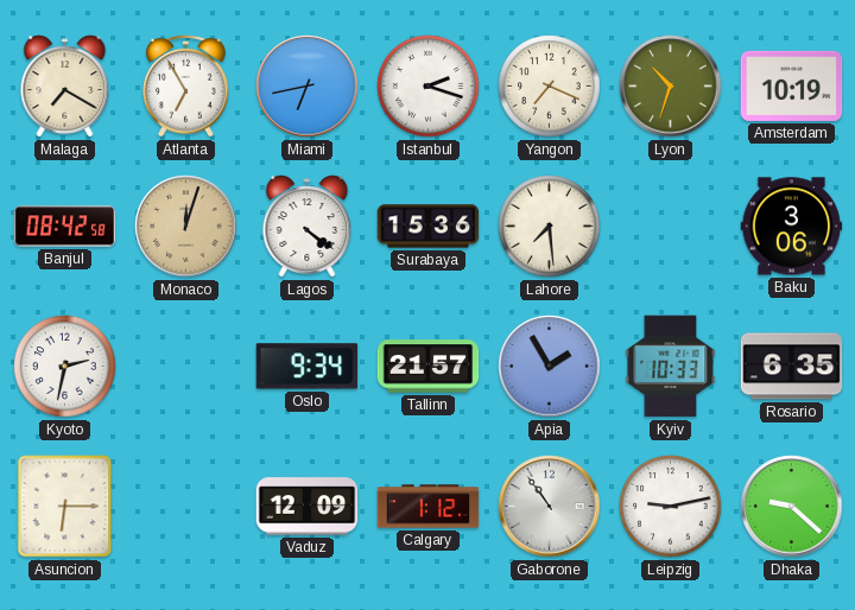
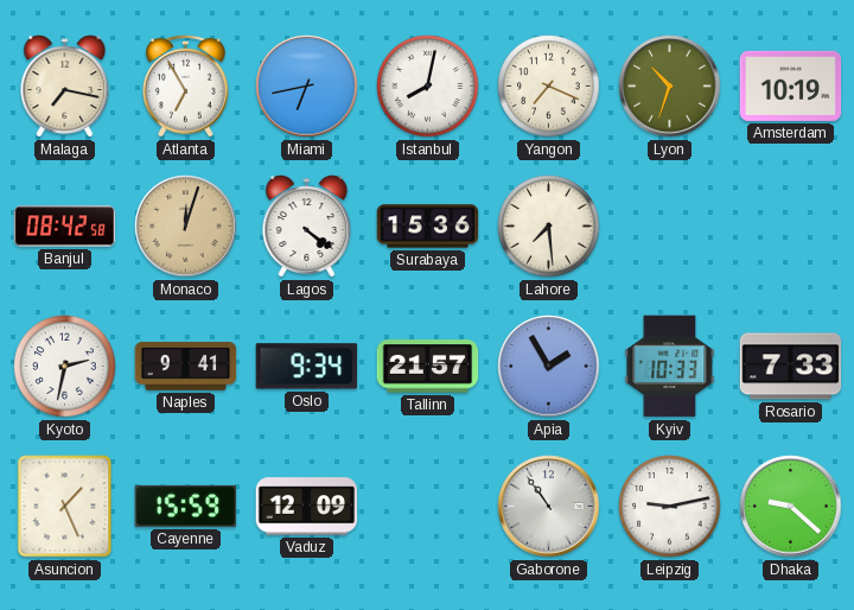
Malaga: 7:20 -> 7:17
Istanbul: 2:18 -> 8:02
Baku: 3:06 -> none
Naples: none -> 9:41
Rosario: 6:35 -> 7:33
Asuncion: 6:15 -> 1:26
Cayenne: none -> 15:59
Calgary: 1:12 -> none
